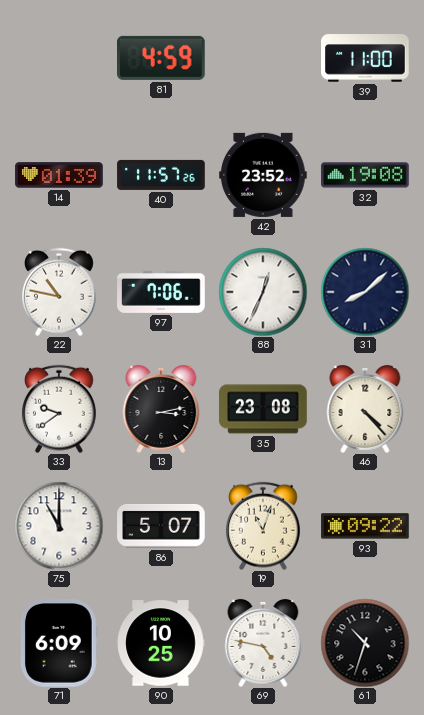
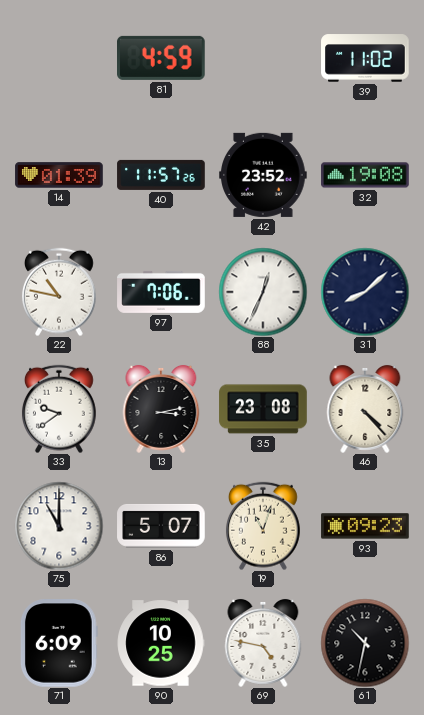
39: 11:00 -> 11:02
93: 09:22 -> 09:23
61: 10:33 -> 10:32
